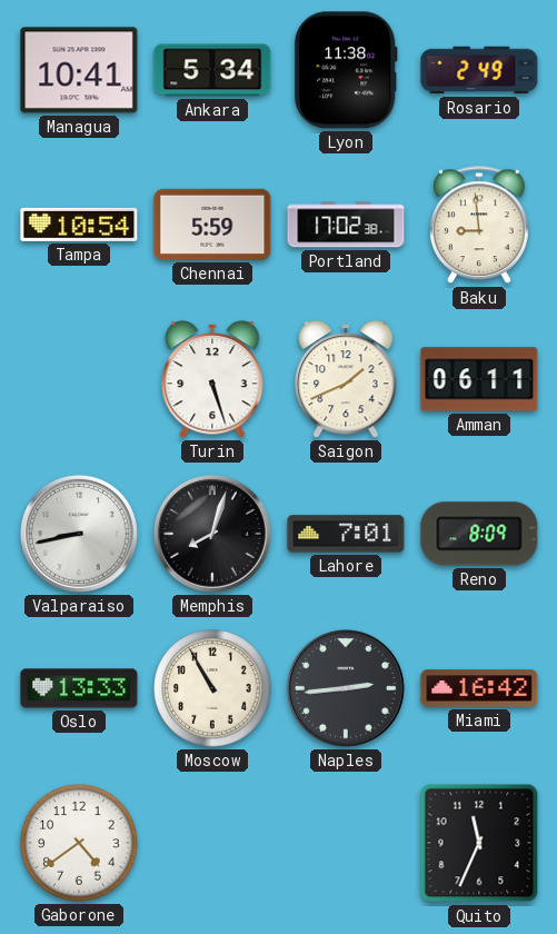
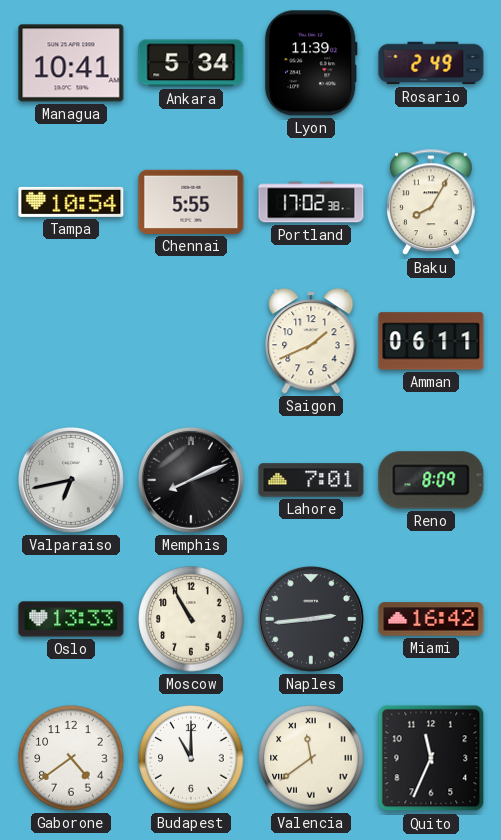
Lyon: 11:38 -> 11:39
Chennai: 5:59 -> 5:55
Baku: 8:59 -> 8:05
Turin: 5:27 -> none
Valparaiso: 8:43 -> 6:43
Memphis: 8:03 -> 8:11
Budapest: none -> 11:00
Valencia: none -> 11:39
